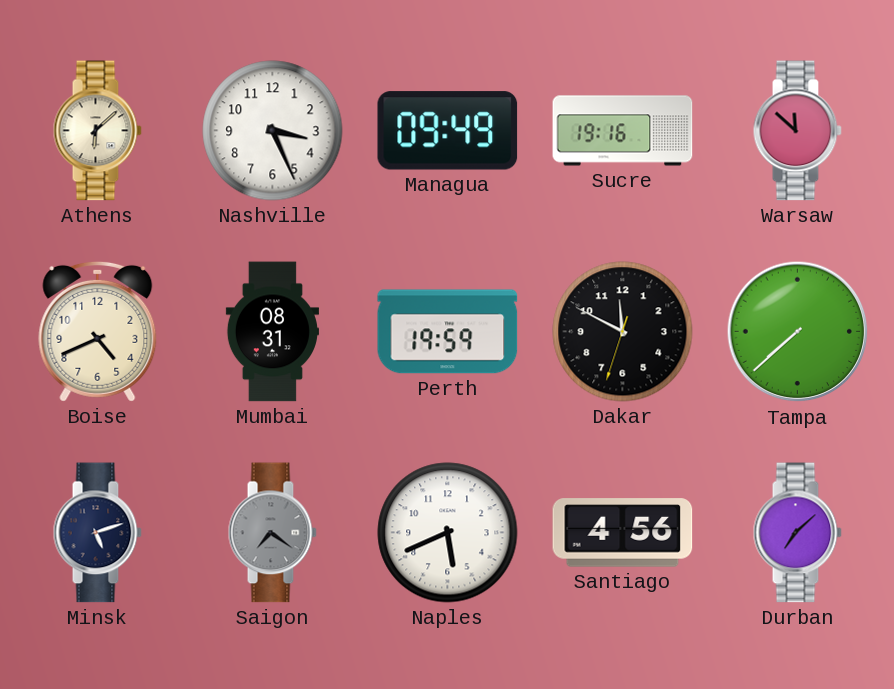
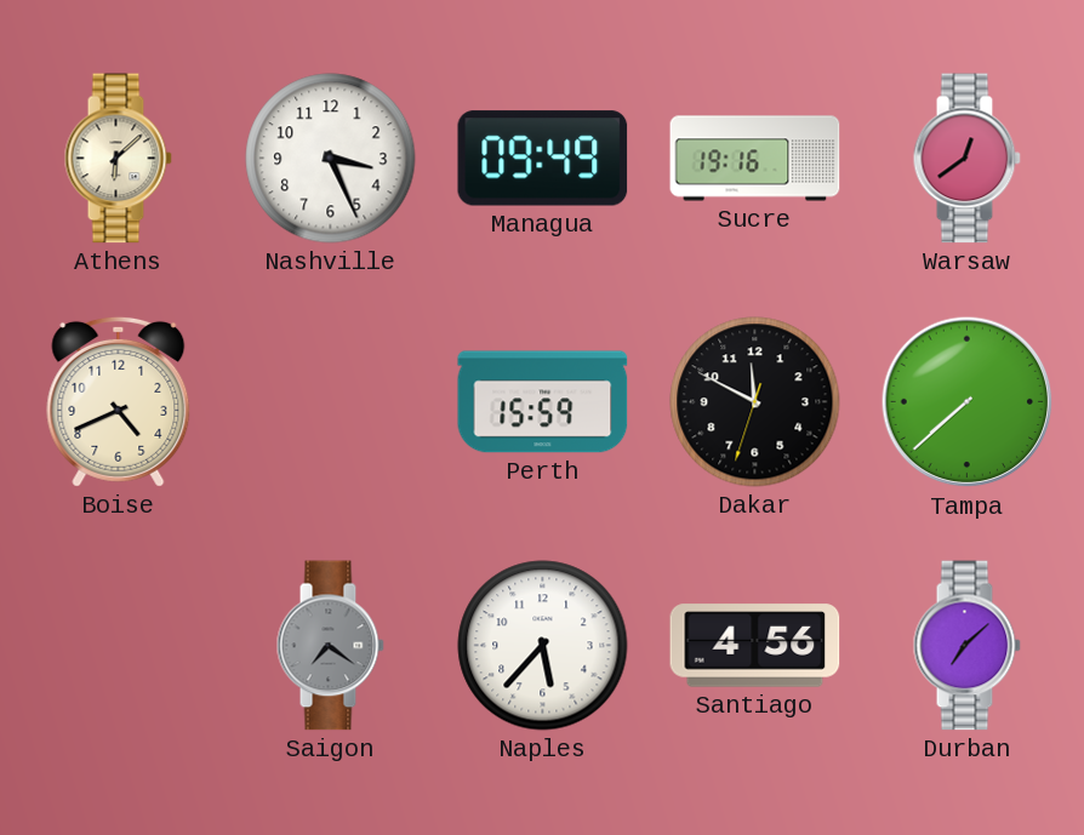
Warsaw: 11:52 -> 12:39
Mumbai: 08:31 -> none
Perth: 19:59 -> 15:59
Minsk: 5:12 -> none
Naples: 5:41 -> 5:37
